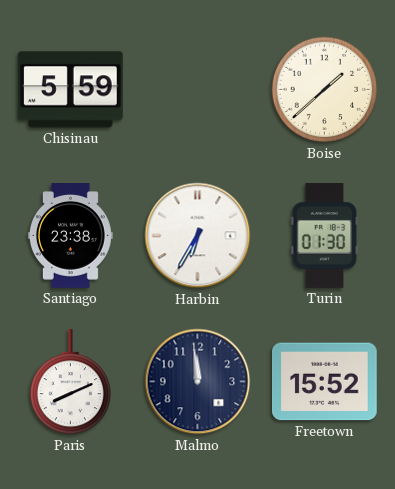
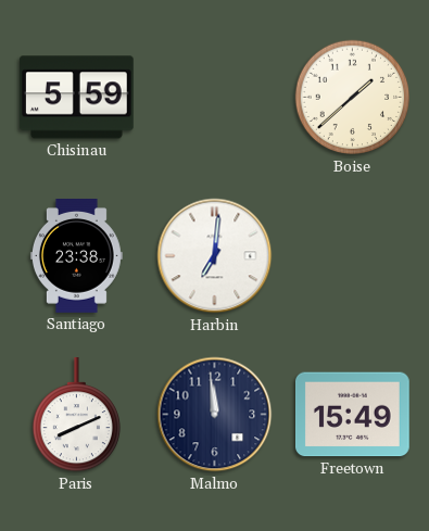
Harbin: 6:35 -> 7:01
Turin: 01:30 -> none
Freetown: 15:52 -> 15:49
